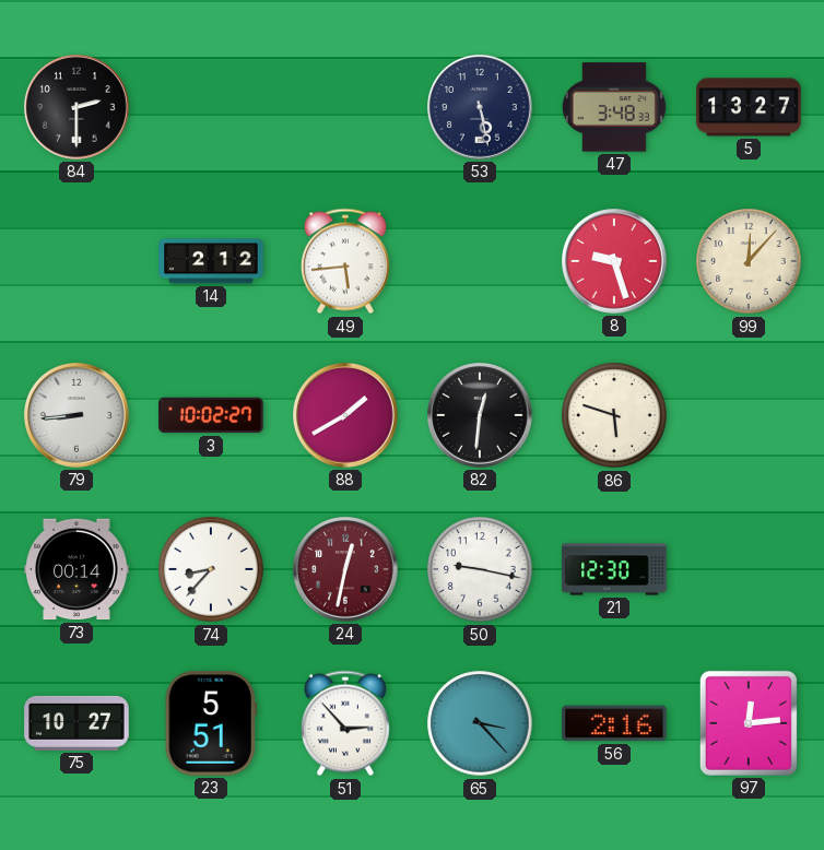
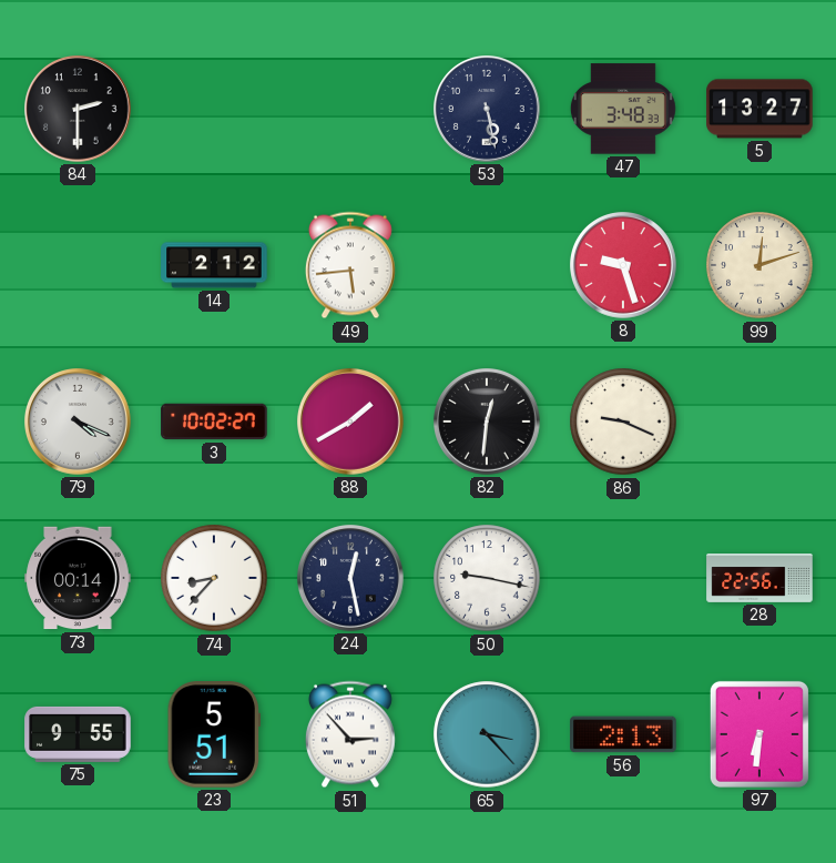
99: 12:07 -> 12:12
79: 8:44 -> 4:19
86: 5:48 -> 9:19
24: 12:32 -> 12:28
24 dial: burgundy -> navy
21: 12:30 -> none
28: none -> 22:56
75: 10:27 -> 9:55
56: 2:16 -> 2:13
97: 12:14 -> 6:31
